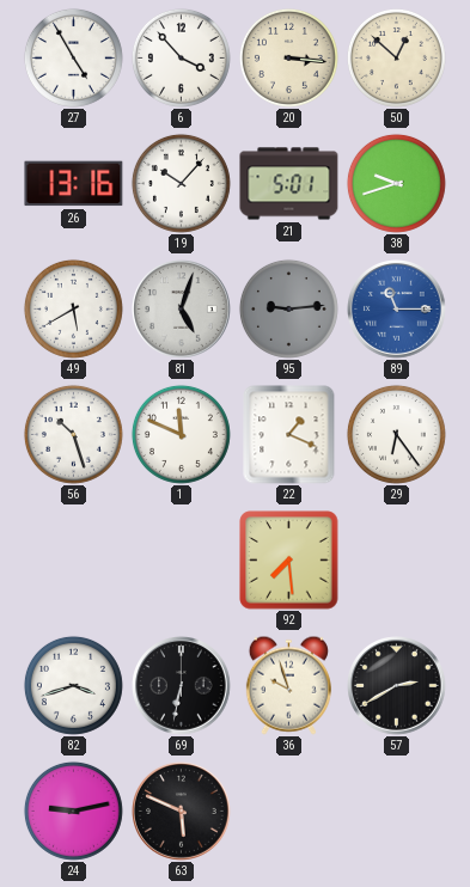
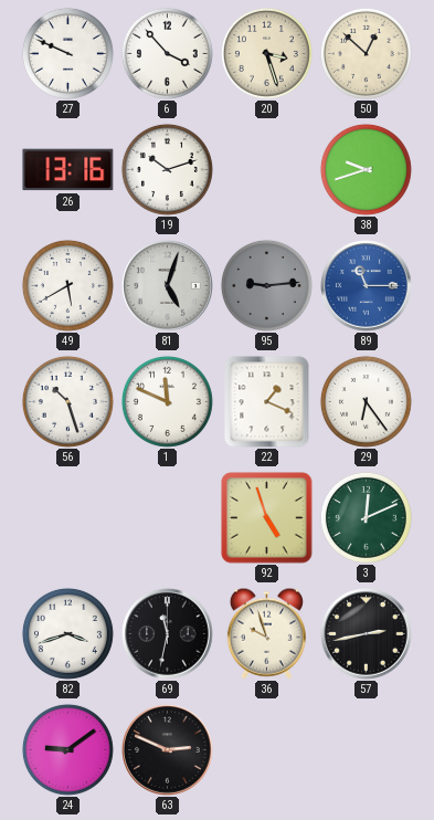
27: 4:55 -> 9:49
20: 3:16 -> 3:27
19: 10:07 -> 10:12
21: 5:01 -> none
92: 7:29 -> 4:57
3: none -> 12:11
69: 6:32 -> 11:32
57: 2:40 -> 2:43
24: 9:13 -> 9:09
63: 5:49 -> 2:49
